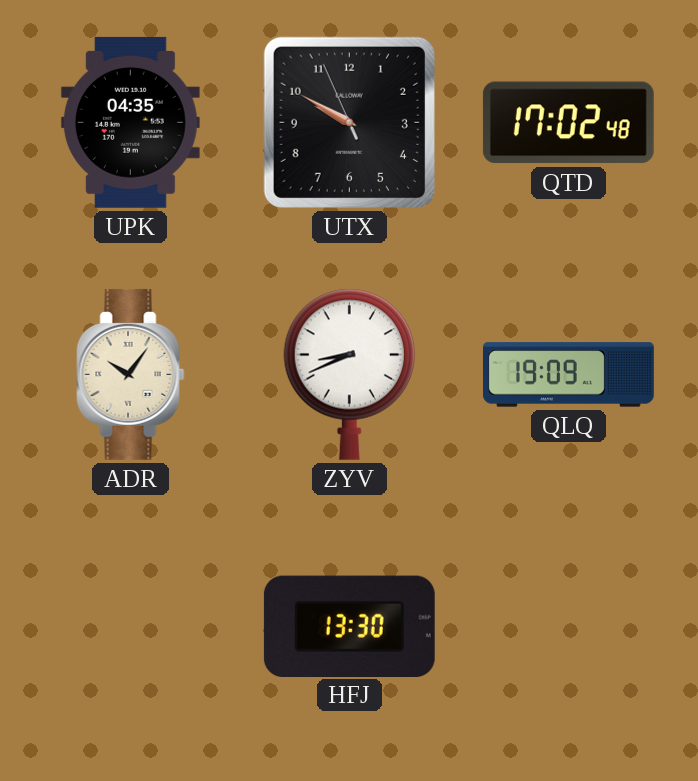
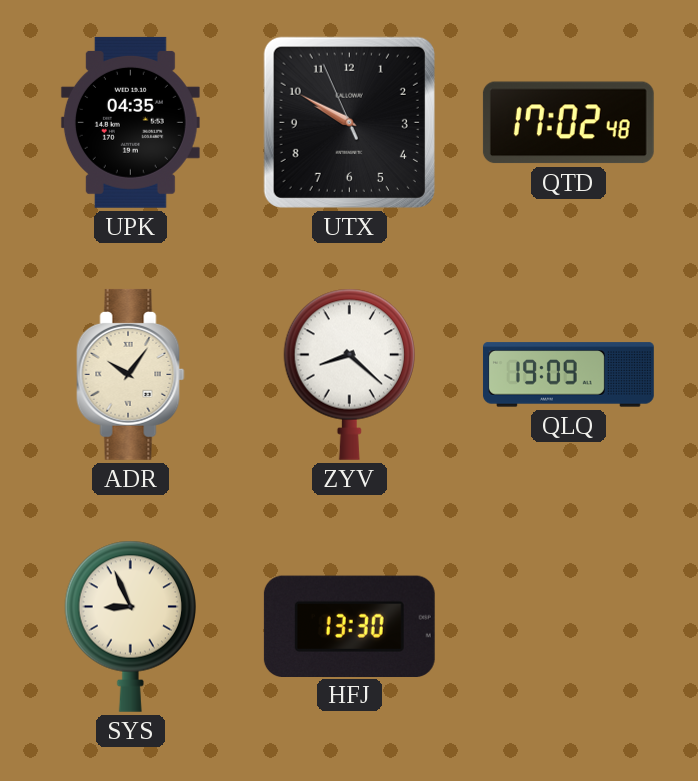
ZYV: 8:41 -> 8:22
SYS: none -> 8:56
